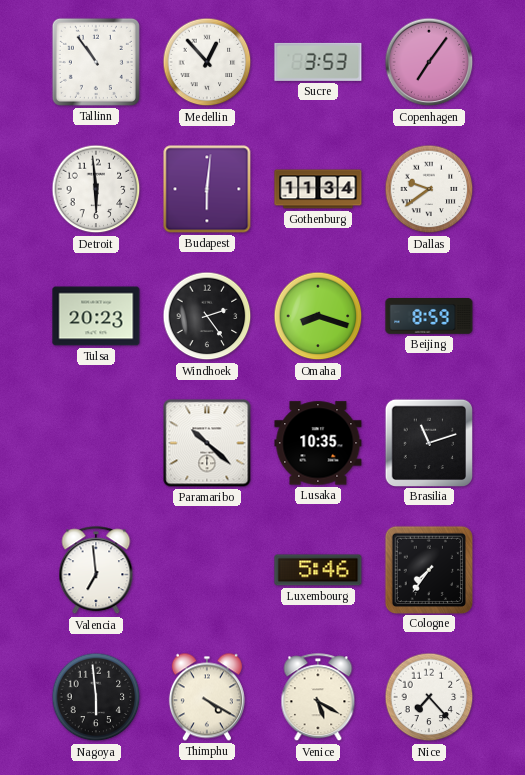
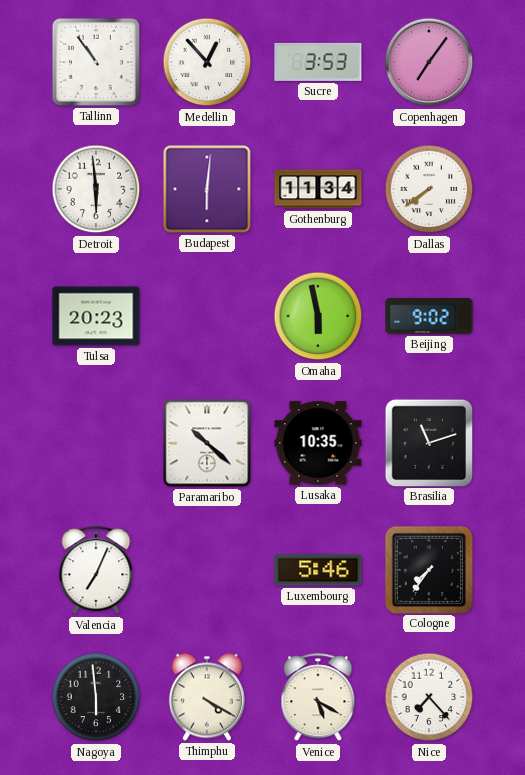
Dallas: 9:39 -> 7:39
Windhoek: 2:24 -> none
Omaha: 8:18 -> 5:58
Beijing: 8:59 -> 9:02
Valencia: 6:59 -> 7:04
